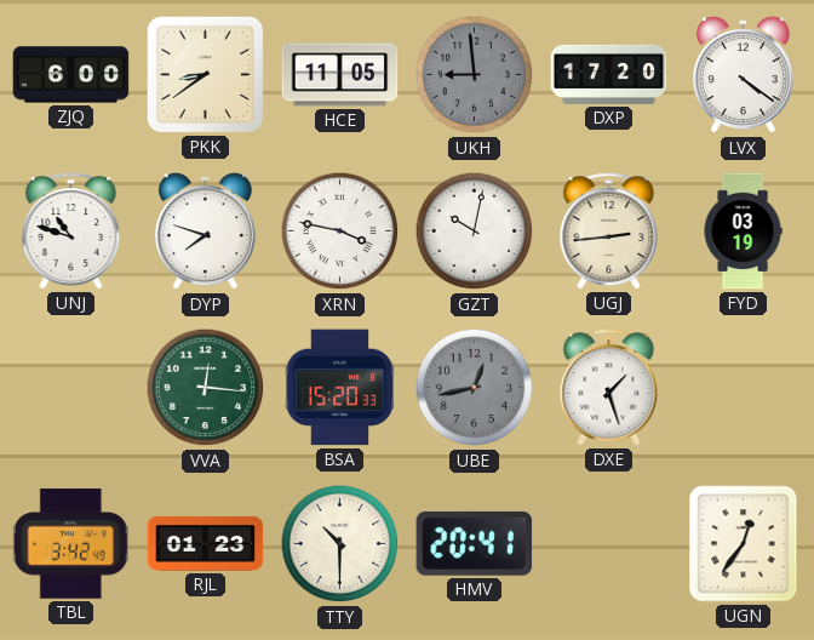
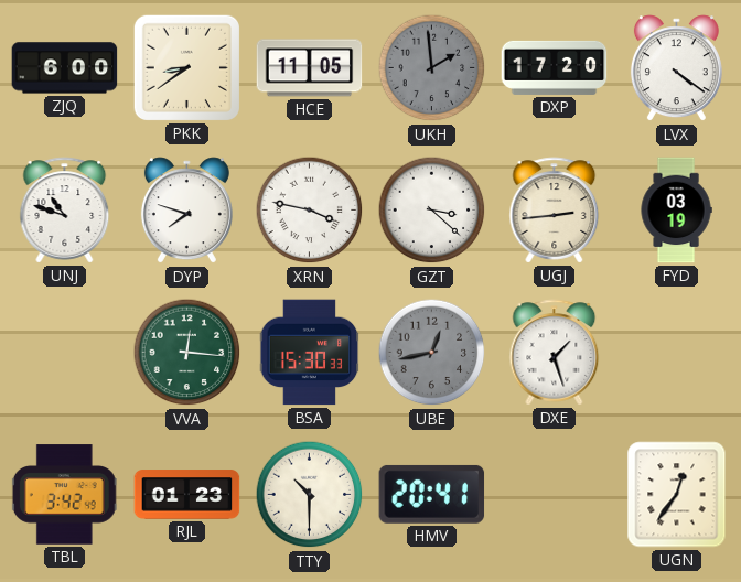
UKH: 8:59 -> 1:59
GZT: 10:02 -> 3:22
BSA: 15:20 -> 15:30
